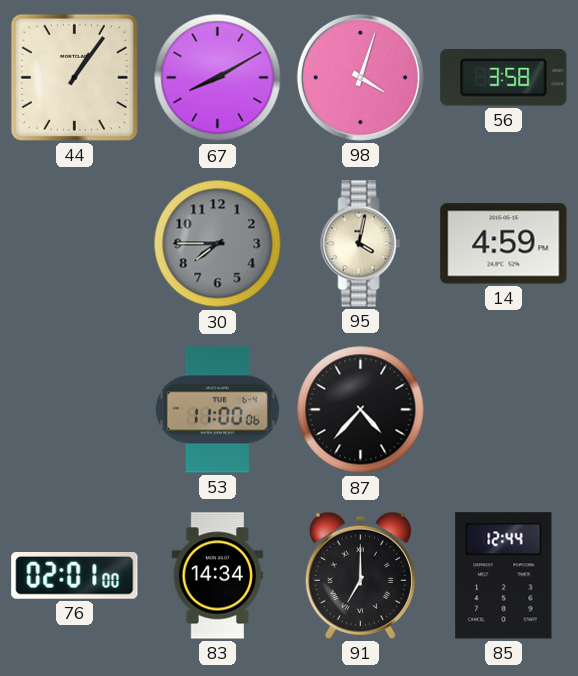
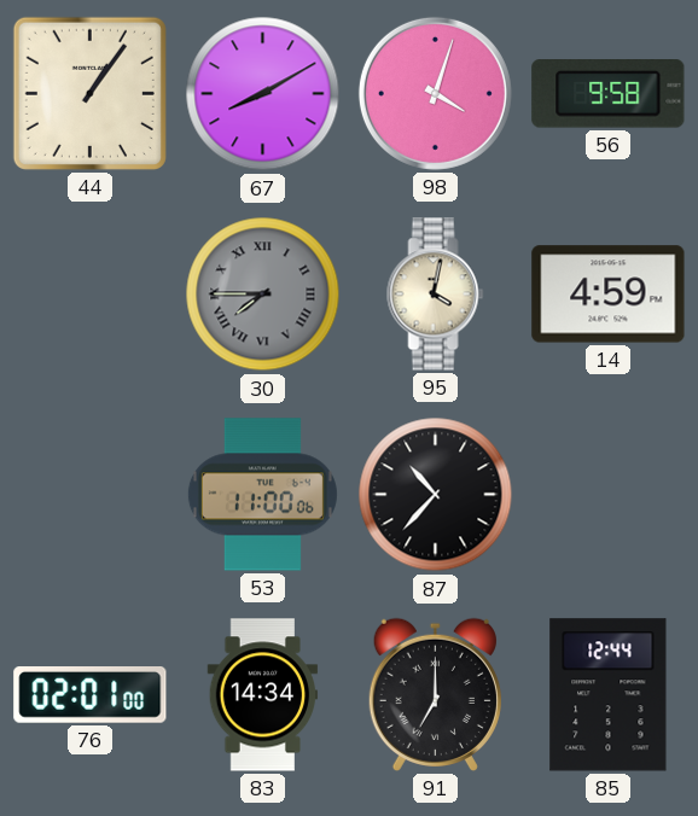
56: 3:58 -> 9:58
30 numerals: Arabic -> Roman
87: 4:37 -> 10:37
